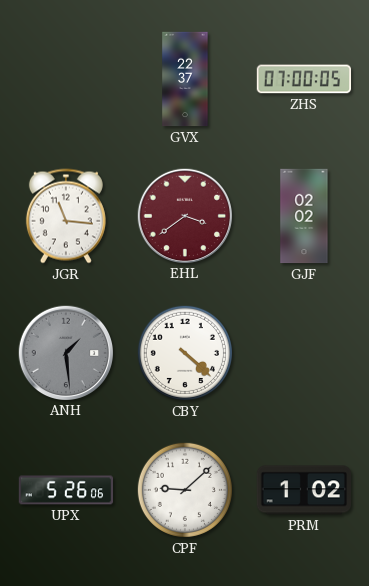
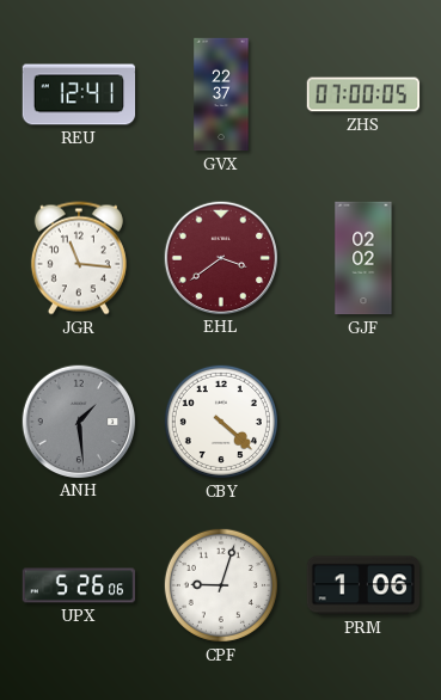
REU: none -> 12:41
CPF: 9:08 -> 9:03
PRM: 1:02 -> 1:06
